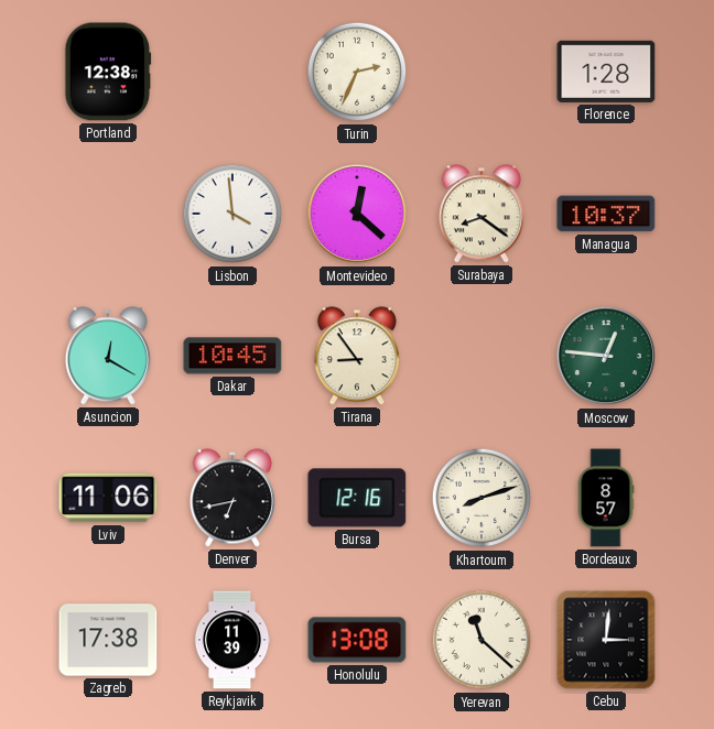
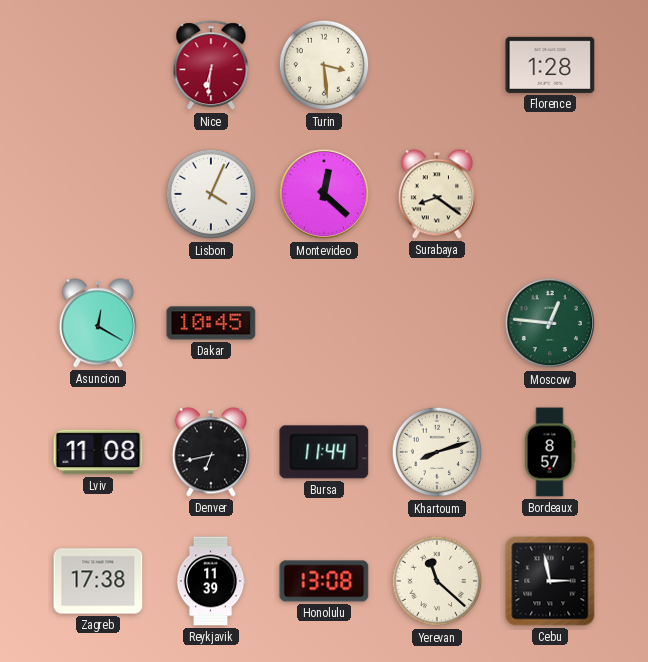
Portland: 12:38 -> none
Nice: none -> 6:31
Turin: 2:34 -> 3:29
Lisbon: 3:59 -> 4:04
Managua: 10:37 -> none
Tirana: 8:54 -> none
Lviv: 11:06 -> 11:08
Bursa: 12:16 -> 11:44
Cebu: 3:01 -> 2:58
